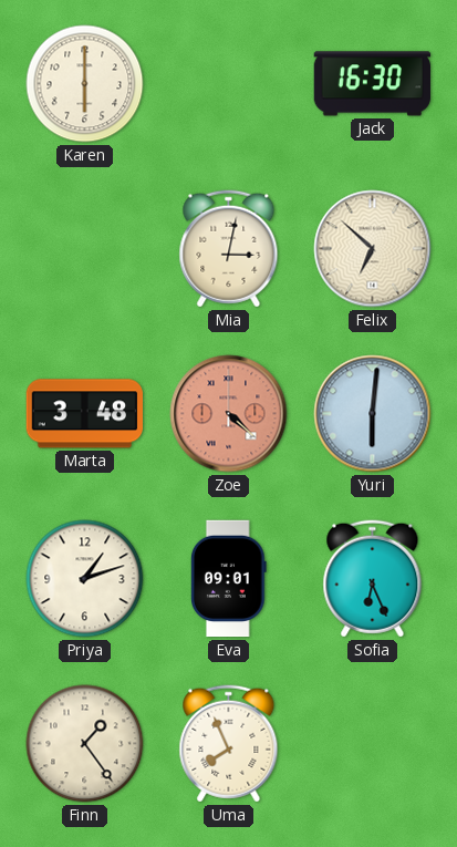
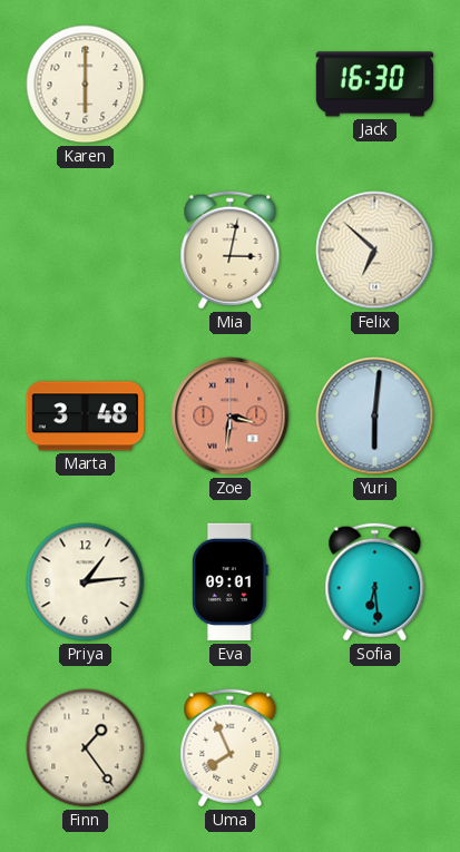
Zoe: 4:22 -> 3:31
Priya: 1:12 -> 1:14
Sofia: 6:26 -> 6:29
